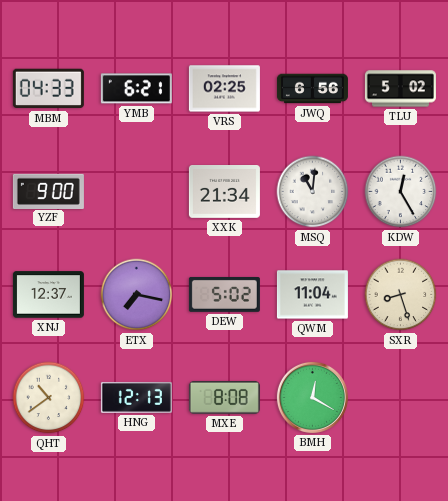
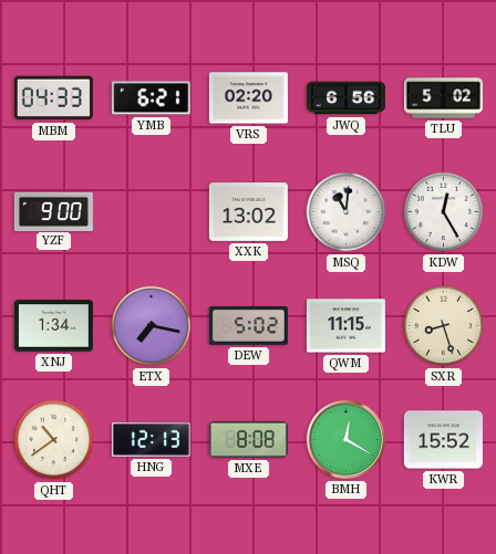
VRS: 02:25 -> 02:20
XXK: 21:34 -> 13:02
XNJ: 12:37 -> 1:34
QWM: 11:04 -> 11:15
KWR: none -> 15:52
